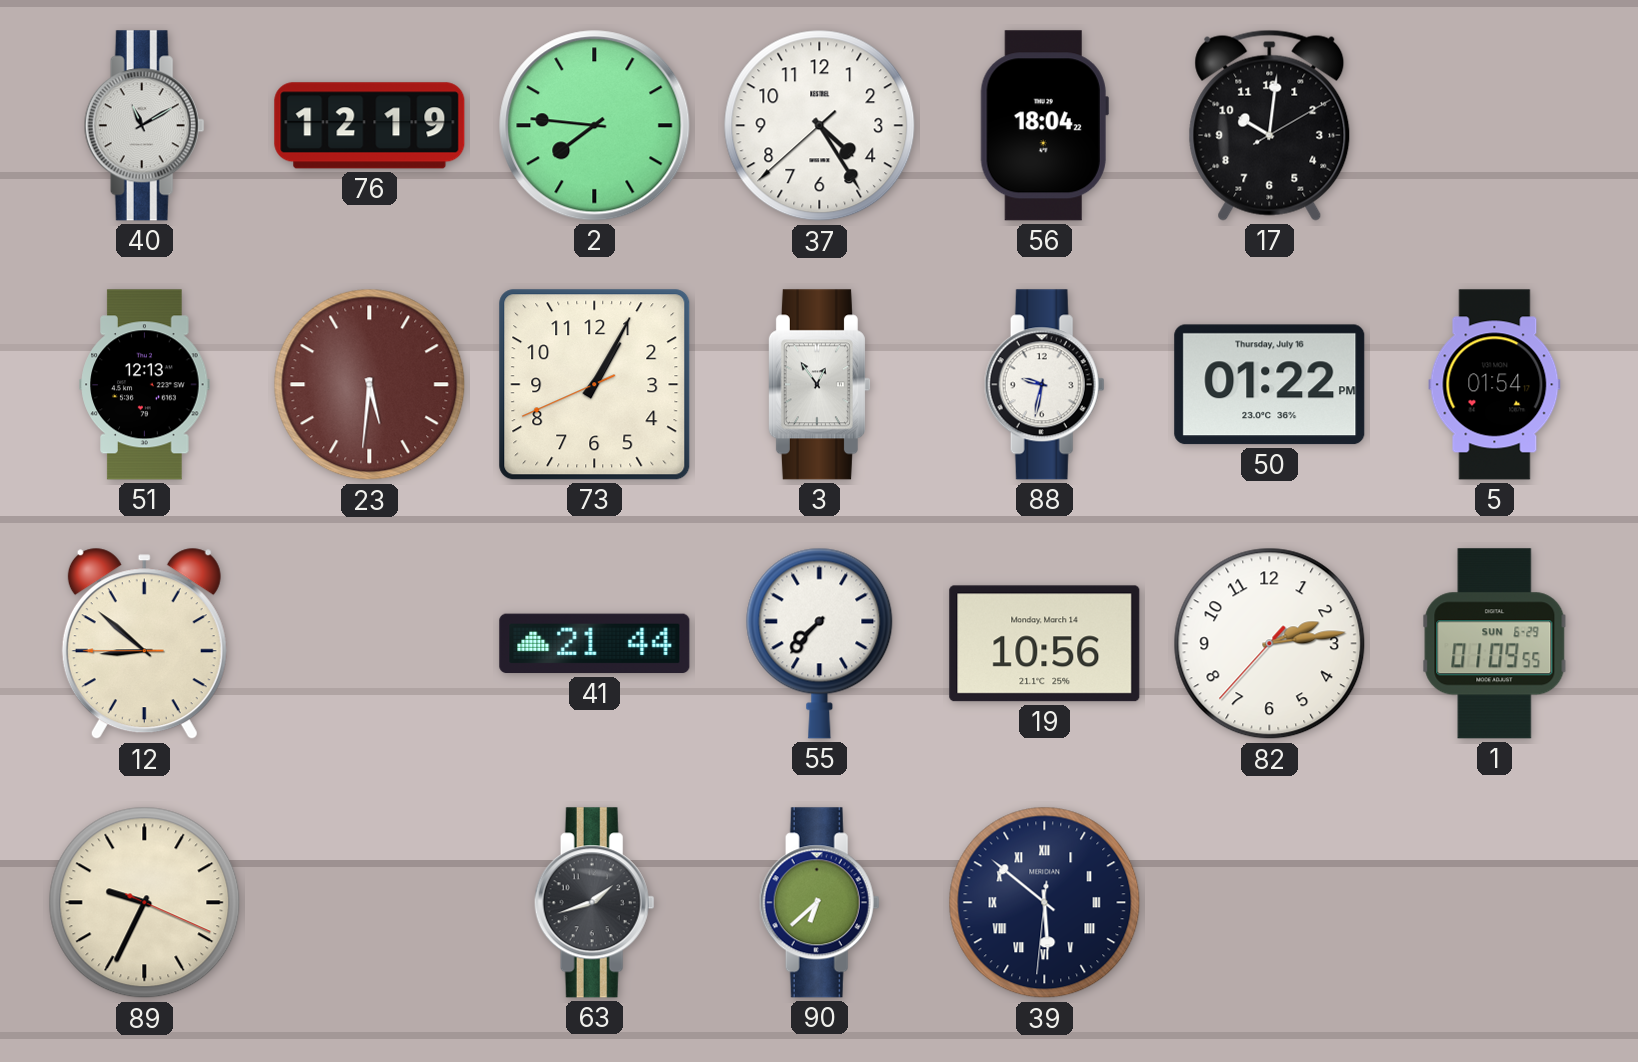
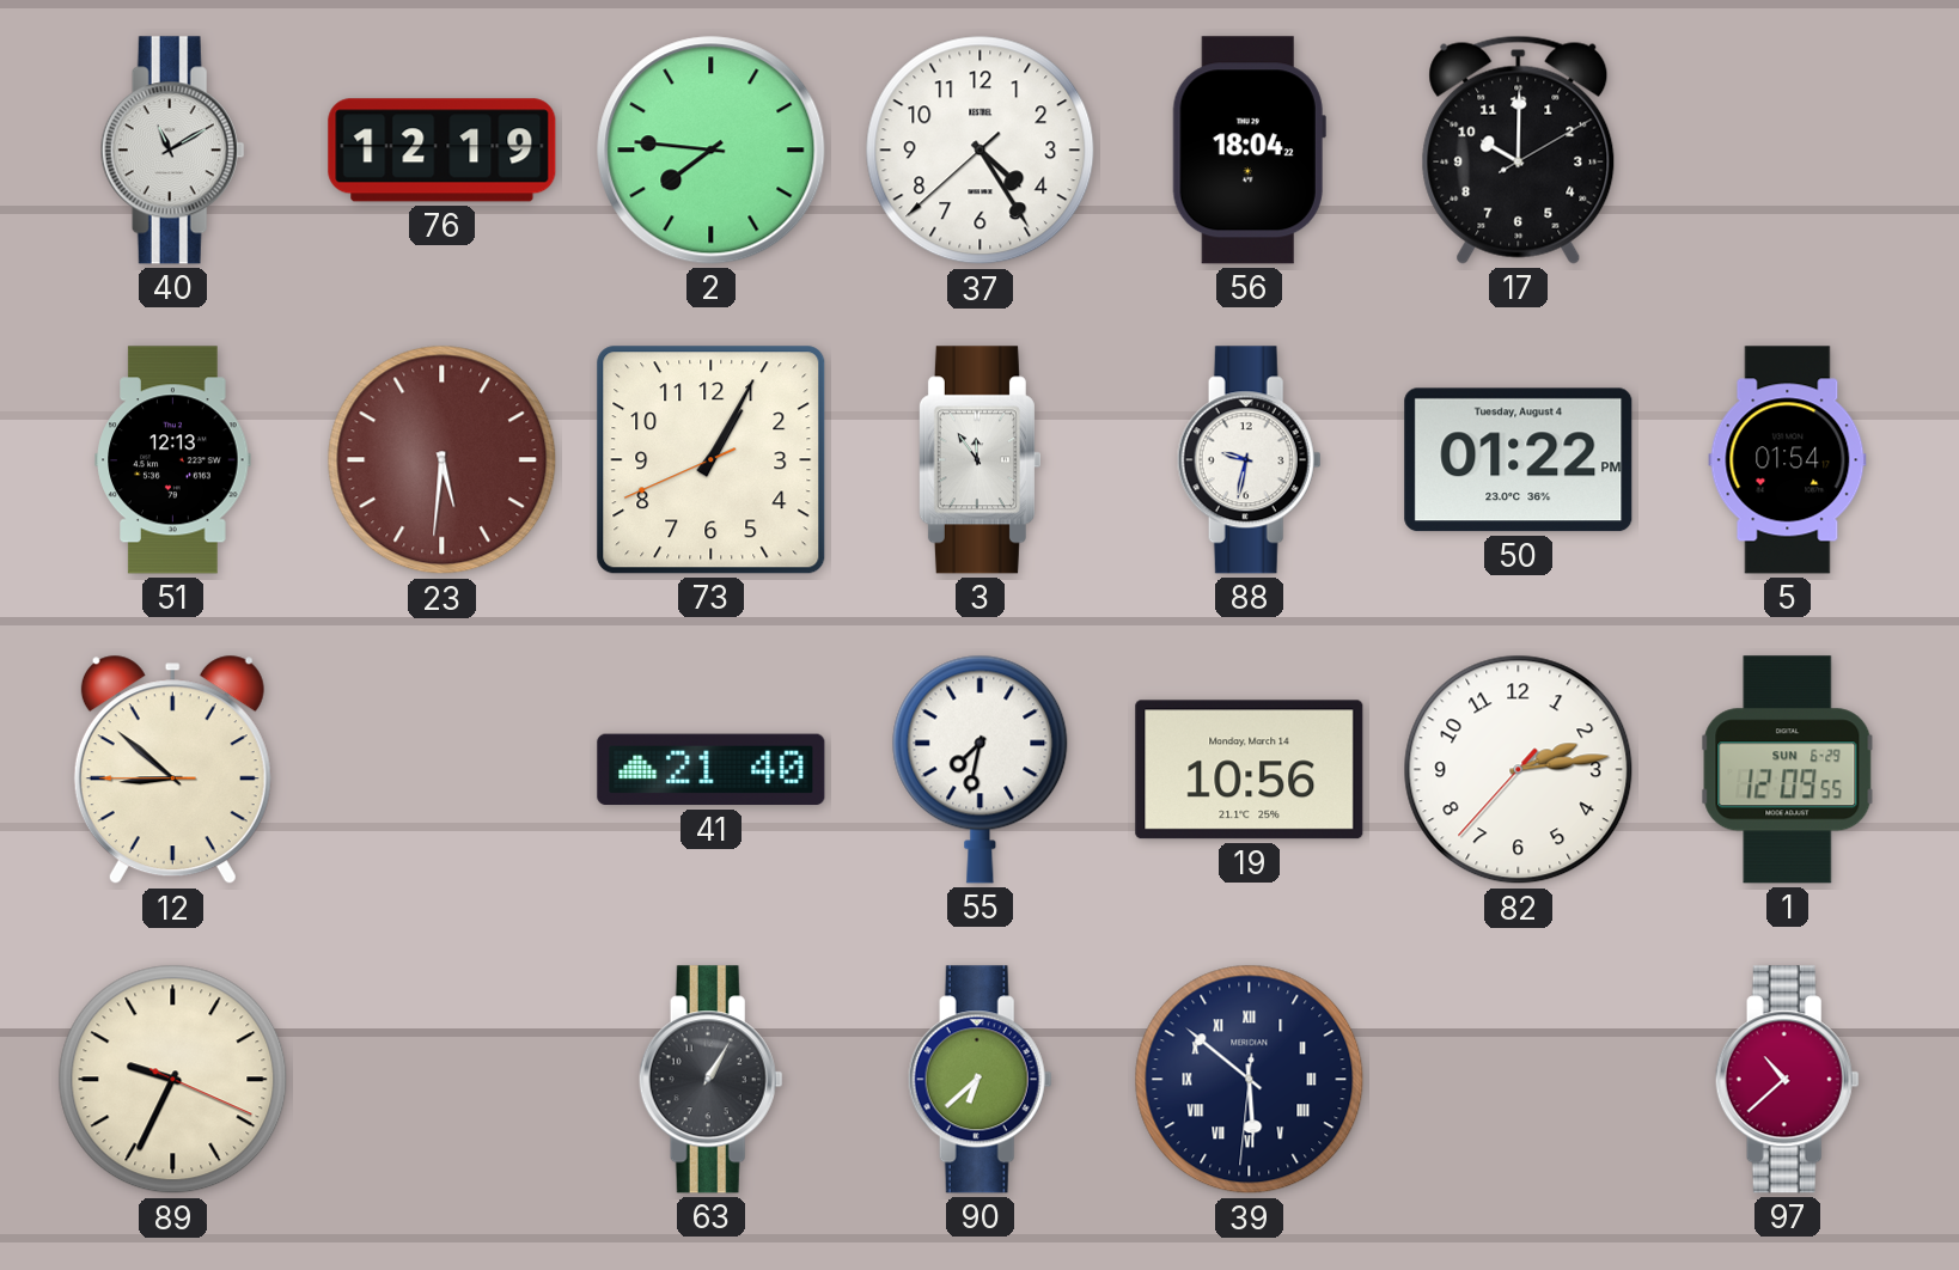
17: 10:01 -> 10:00
3: 12:54 -> 11:54
50 date: Thursday, July 16 -> Tuesday, August 4
41: 21:44 -> 21:40
55: 7:37 -> 7:32
1: 01:09 -> 12:09
63: 1:42 -> 1:05
97: none -> 10:38
